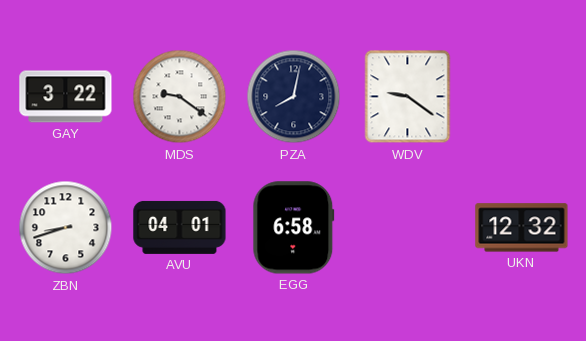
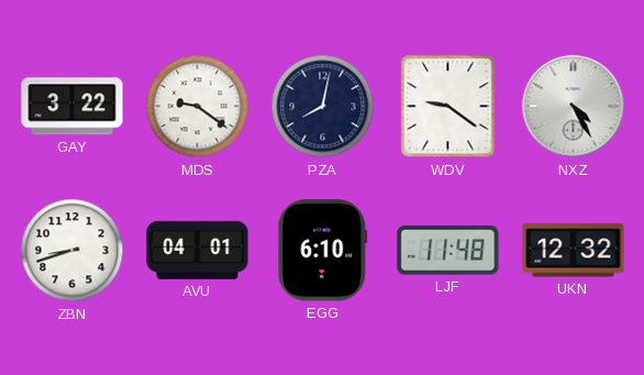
NXZ: none -> 4:25
EGG: 6:58 -> 6:10
LJF: none -> 11:48
